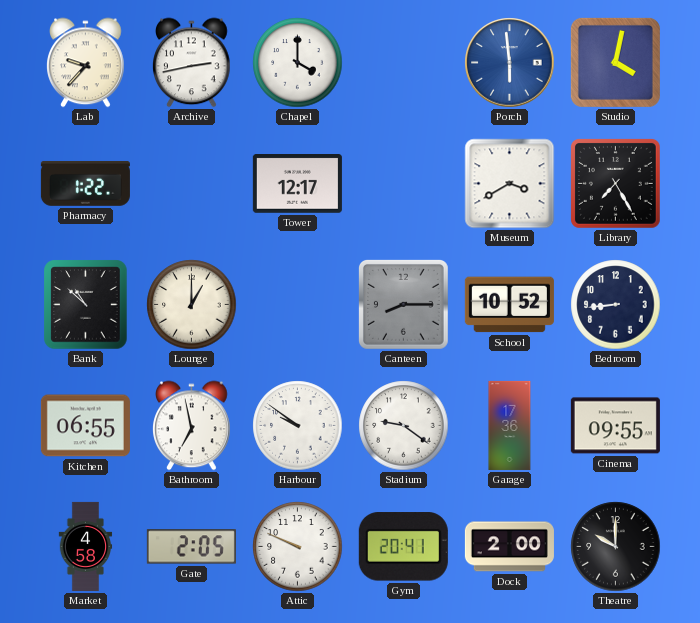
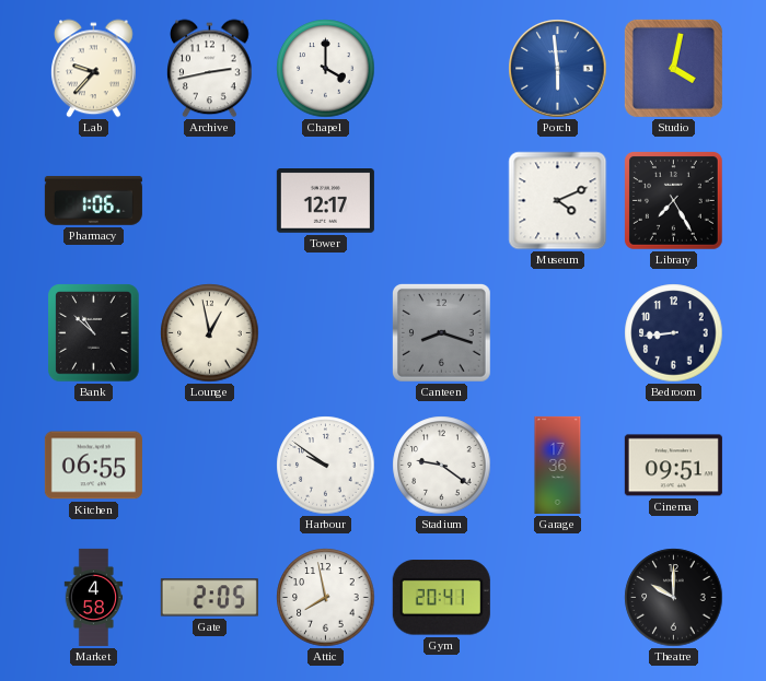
Pharmacy: 1:22 -> 1:06
Museum: 3:40 -> 4:11
Lounge: 1:00 -> 12:58
Canteen: 8:15 -> 8:18
School: 10:52 -> none
Bathroom: 6:58 -> none
Cinema: 09:55 -> 09:51
Attic: 9:49 -> 7:58
Dock: 2:00 -> none
